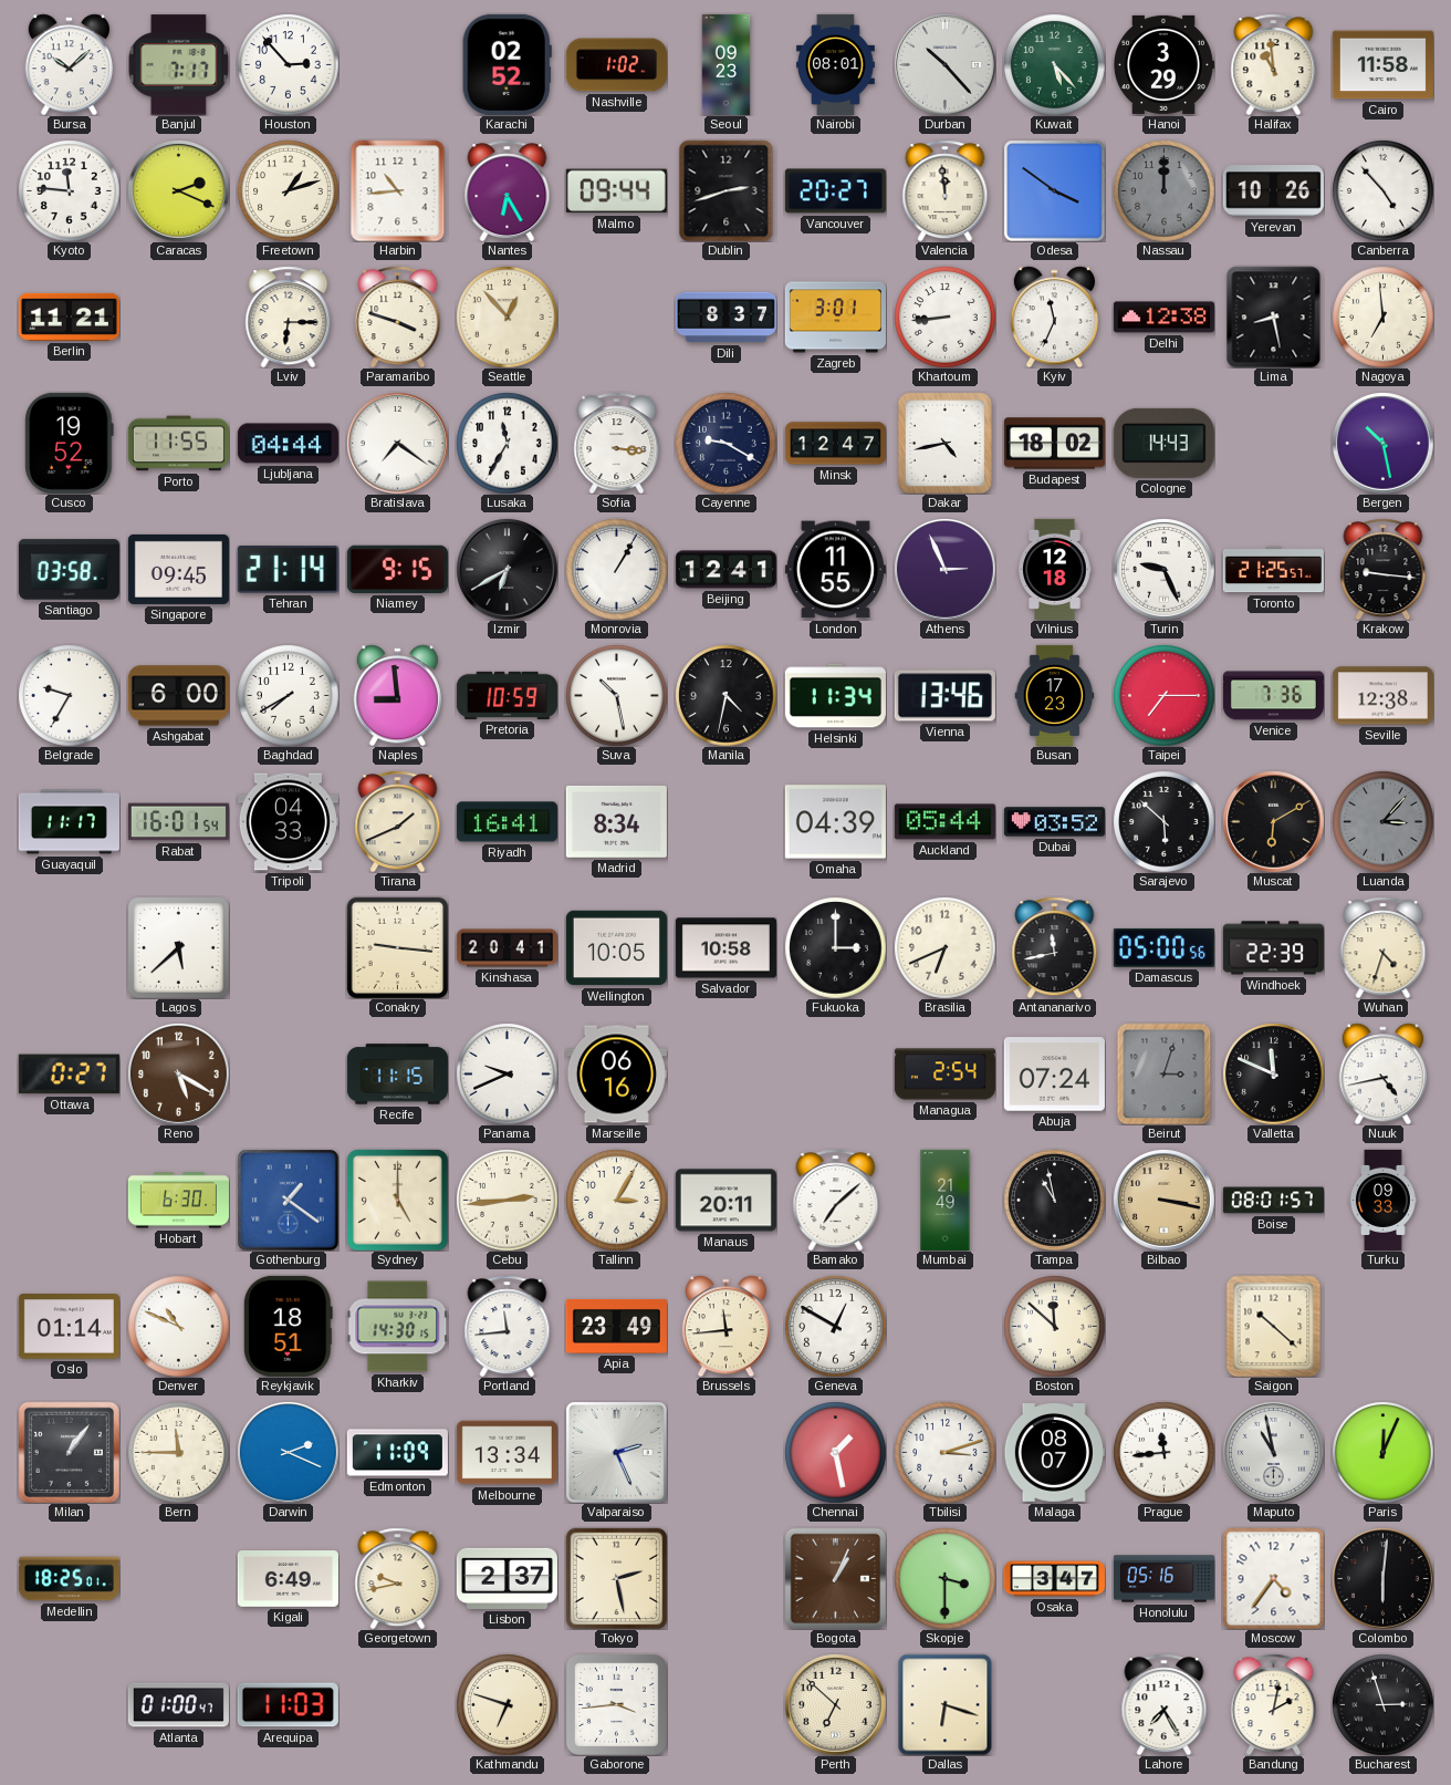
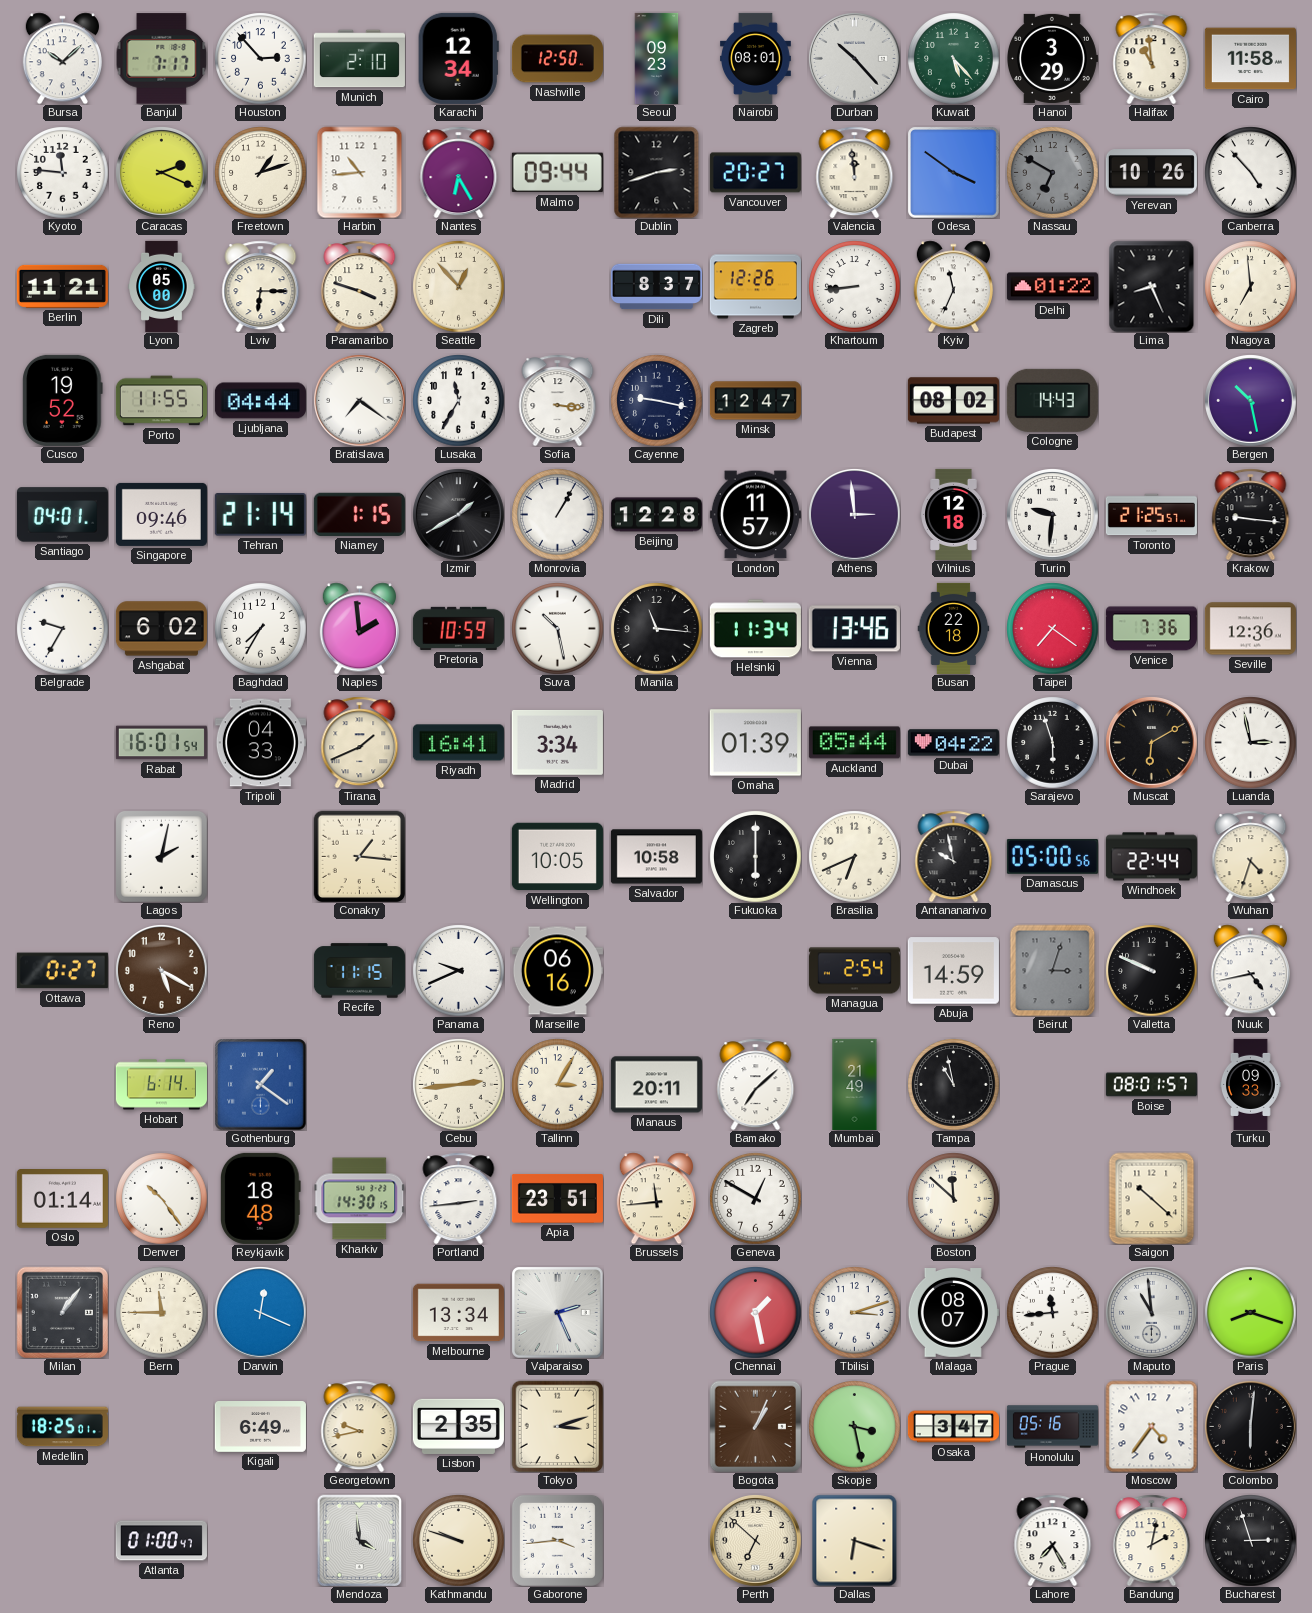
Munich: none -> 2:10
Karachi: 02:52 -> 12:34
Nashville: 1:02 -> 12:50
Nassau: 12:00 -> 6:50
Lyon: none -> 05:00
Zagreb: 3:01 -> 12:26
Delhi: 12:38 -> 01:22
Lima: 8:28 -> 8:26
Cayenne: 9:20 -> 9:17
Dakar: 4:43 -> none
Budapest: 18:02 -> 08:02
Santiago: 03:58 -> 04:01
Singapore: 09:45 -> 09:46
Niamey: 9:15 -> 1:15
Izmir: 6:40 -> 1:40
Beijing: 12:41 -> 12:28
London: 11:55 -> 11:57
Athens: 2:56 -> 2:59
Turin: 9:26 -> 9:31
Ashgabat: 6:00 -> 6:02
Baghdad: 7:40 -> 7:35
Naples: 8:59 -> 1:59
Manila: 4:32 -> 11:16
Busan: 17:23 -> 22:18
Taipei: 7:15 -> 7:21
Seville: 12:38 -> 12:36
Guayaquil: 11:17 -> none
Madrid: 8:34 -> 3:34
Omaha: 04:39 -> 01:39
Dubai: 03:52 -> 04:22
Sarajevo: 5:52 -> 5:57
Luanda: 3:07 -> 2:58
Luanda dial: grey -> white
Lagos: 5:38 -> 2:02
Conakry: 9:16 -> 1:16
Kinshasa: 20:41 -> none
Fukuoka: 3:00 -> 6:00
Antananarivo: 11:43 -> 9:58
Windhoek: 22:39 -> 22:44
Abuja: 07:24 -> 14:59
Valletta: 11:49 -> 9:49
Hobart: 6:30 -> 6:14
Sydney: 5:00 -> none
Bilbao: 3:17 -> none
Denver: 10:49 -> 10:24
Reykjavik: 18:51 -> 18:48
Portland: 11:44 -> 2:44
Apia: 23:49 -> 23:51
Darwin: 2:19 -> 12:19
Edmonton: 11:09 -> none
Maputo: 10:58 -> 10:59
Paris: 12:04 -> 8:18
Lisbon: 2:37 -> 2:35
Tokyo: 2:28 -> 3:12
Skopje: 3:30 -> 3:28
Arequipa: 11:03 -> none
Mendoza: none -> 3:59
Kathmandu: 6:48 -> 9:48
